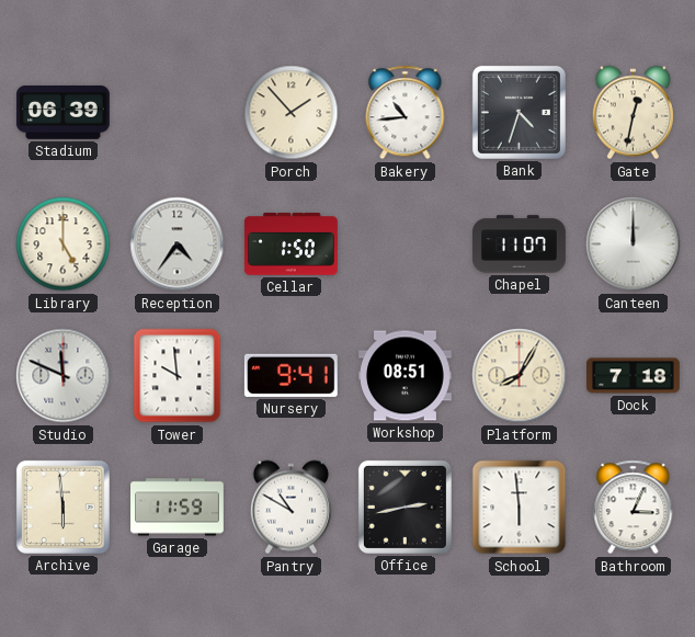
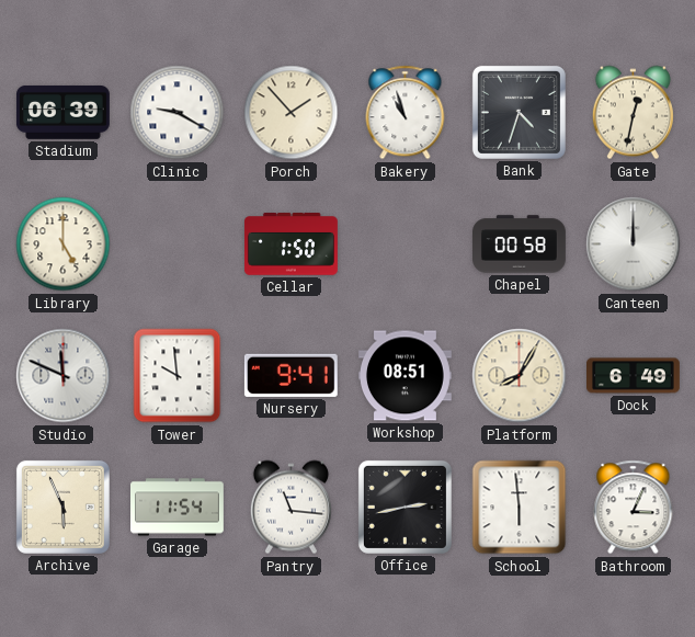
Clinic: none -> 9:20
Bakery: 10:44 -> 10:57
Reception: 4:36 -> none
Chapel: 11:07 -> 00:58
Dock: 7:18 -> 6:49
Archive: 5:59 -> 5:56
Garage: 11:59 -> 11:54
Pantry: 10:50 -> 11:16
